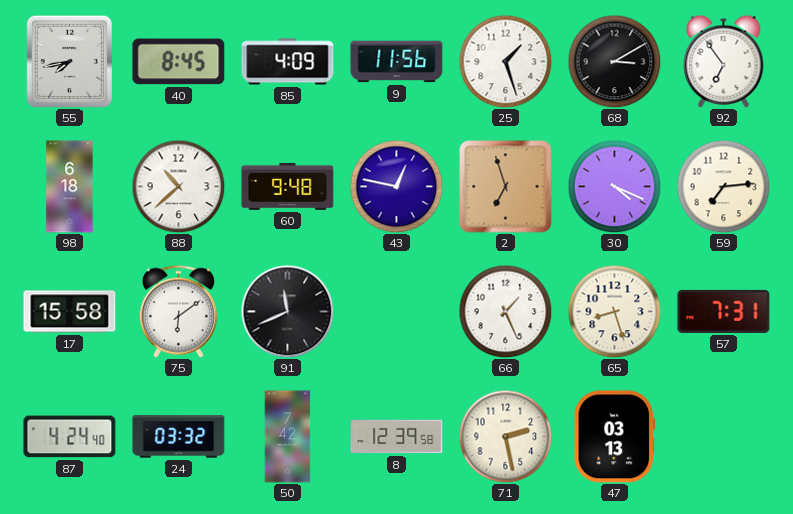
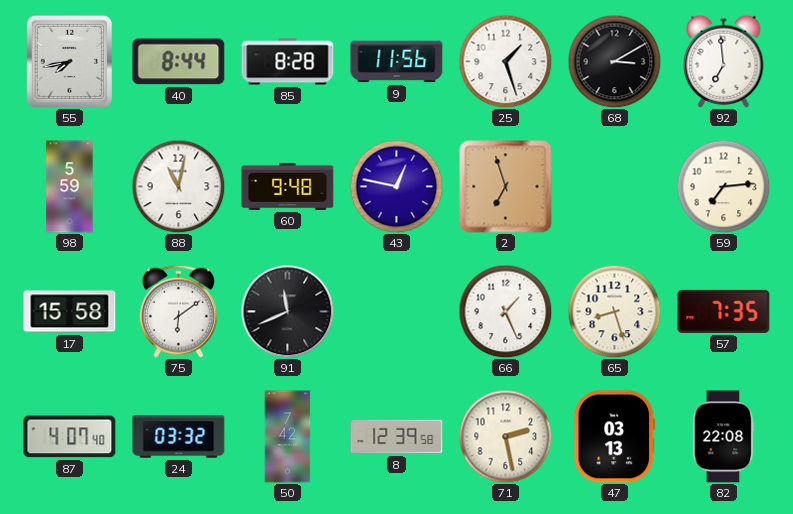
40: 8:45 -> 8:44
85: 4:09 -> 8:28
92: 6:54 -> 6:59
98: 6:18 -> 5:59
88: 10:38 -> 11:02
30: 4:19 -> none
57: 7:31 -> 7:35
87: 4:24 -> 4:07
82: none -> 22:08
